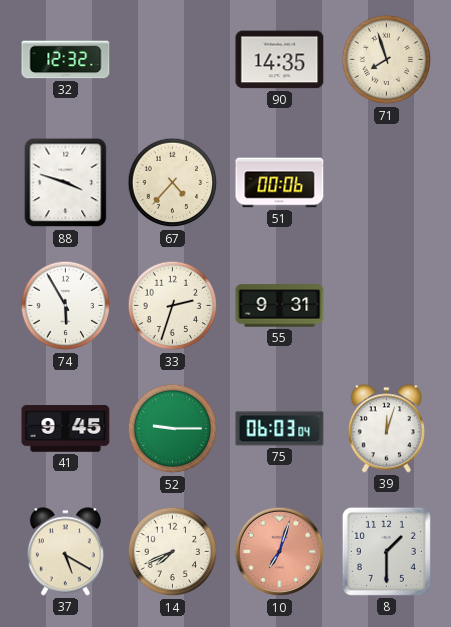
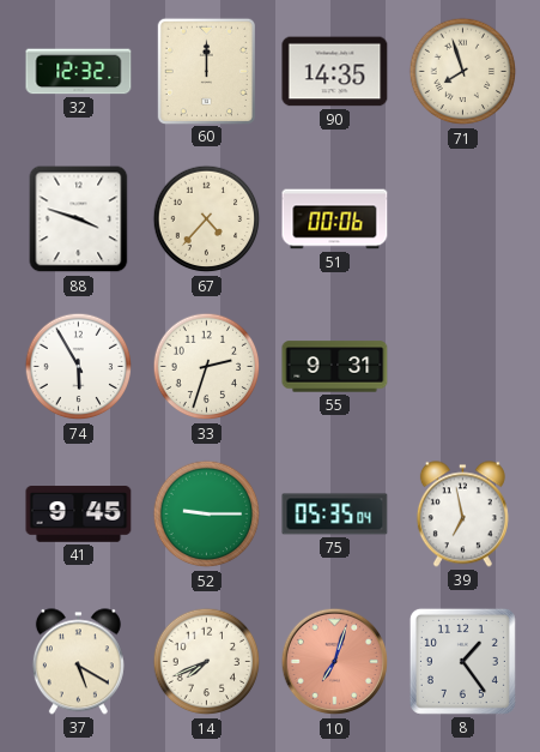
60: none -> 12:00
75: 06:03 -> 05:35
39: 12:03 -> 6:58
8: 1:30 -> 1:24
